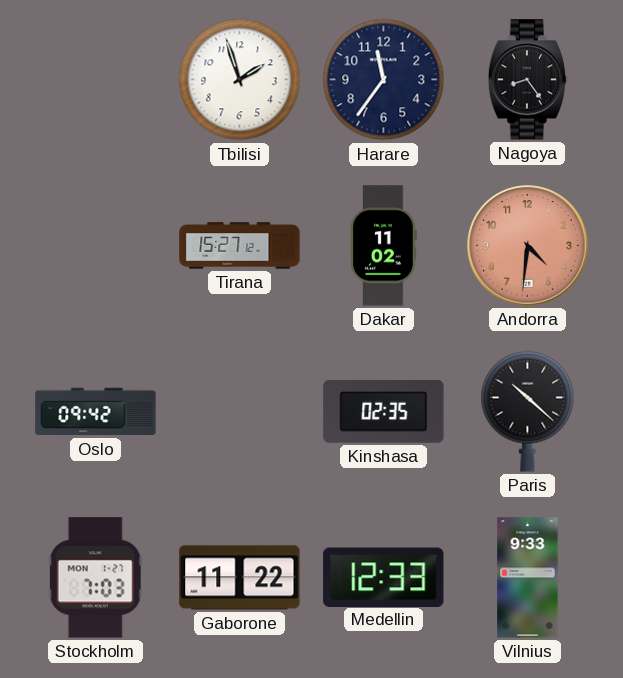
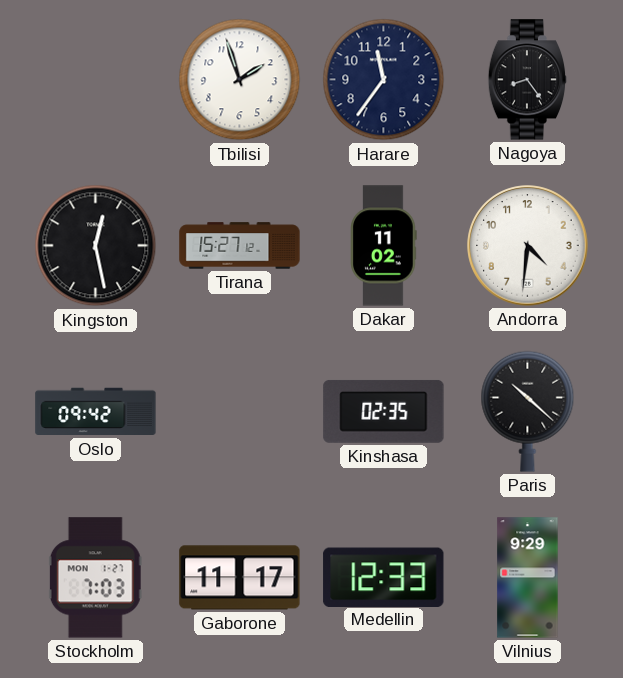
Kingston: none -> 12:28
Andorra dial: salmon -> white
Gaborone: 11:22 -> 11:17
Vilnius: 9:33 -> 9:29
